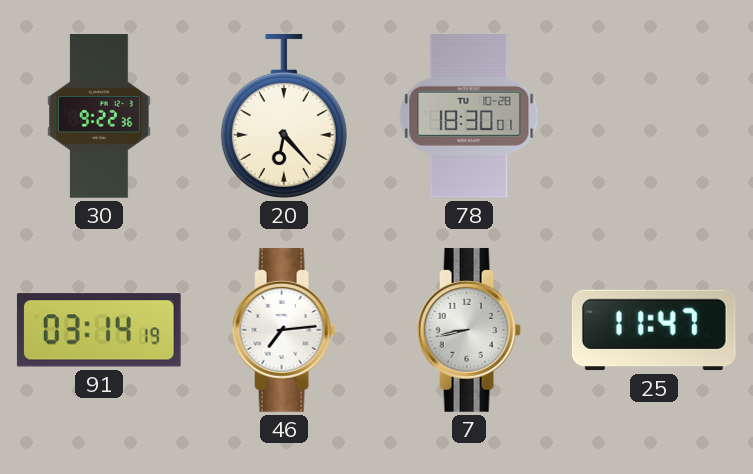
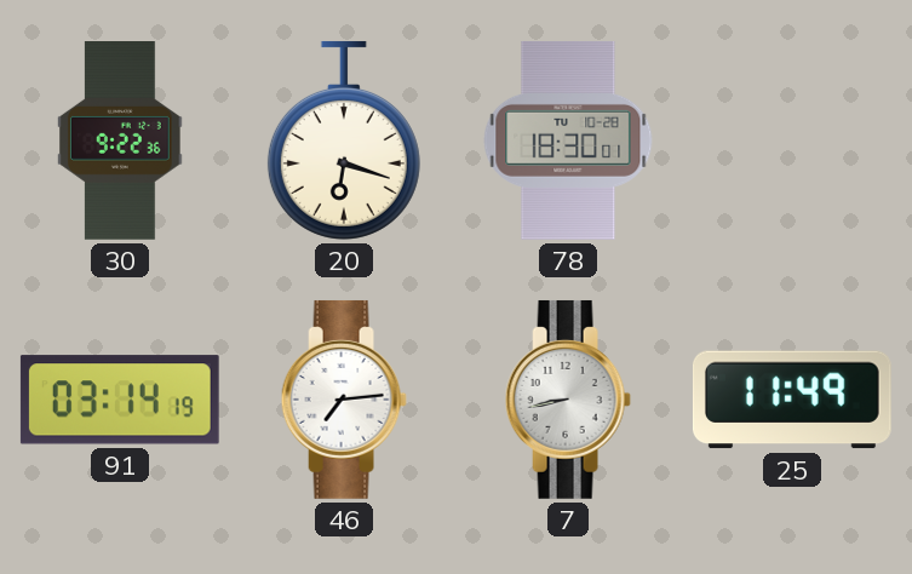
20: 6:23 -> 6:18
25: 11:47 -> 11:49
